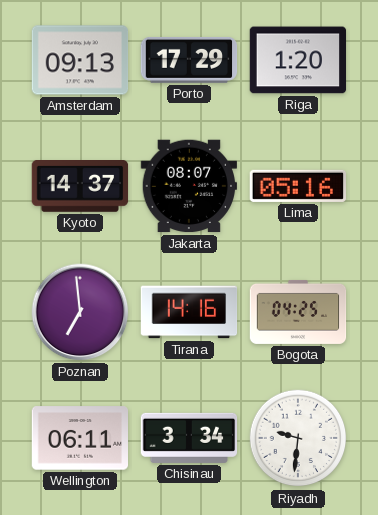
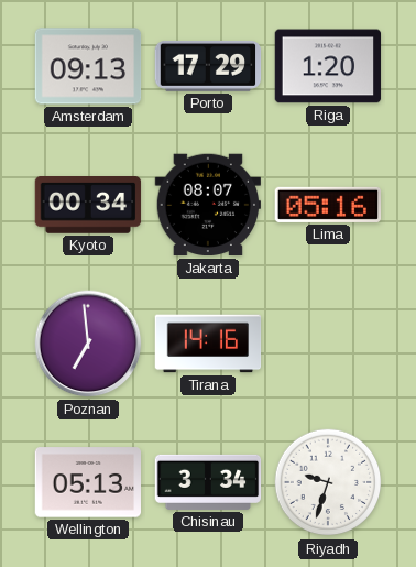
Kyoto: 14:37 -> 00:34
Bogota: 04:25 -> none
Wellington: 06:11 -> 05:13
Riyadh: 9:31 -> 9:33
